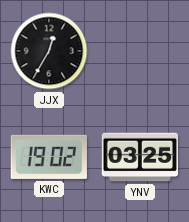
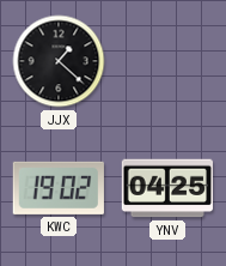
JJX: 12:35 -> 1:22
YNV: 03:25 -> 04:25
